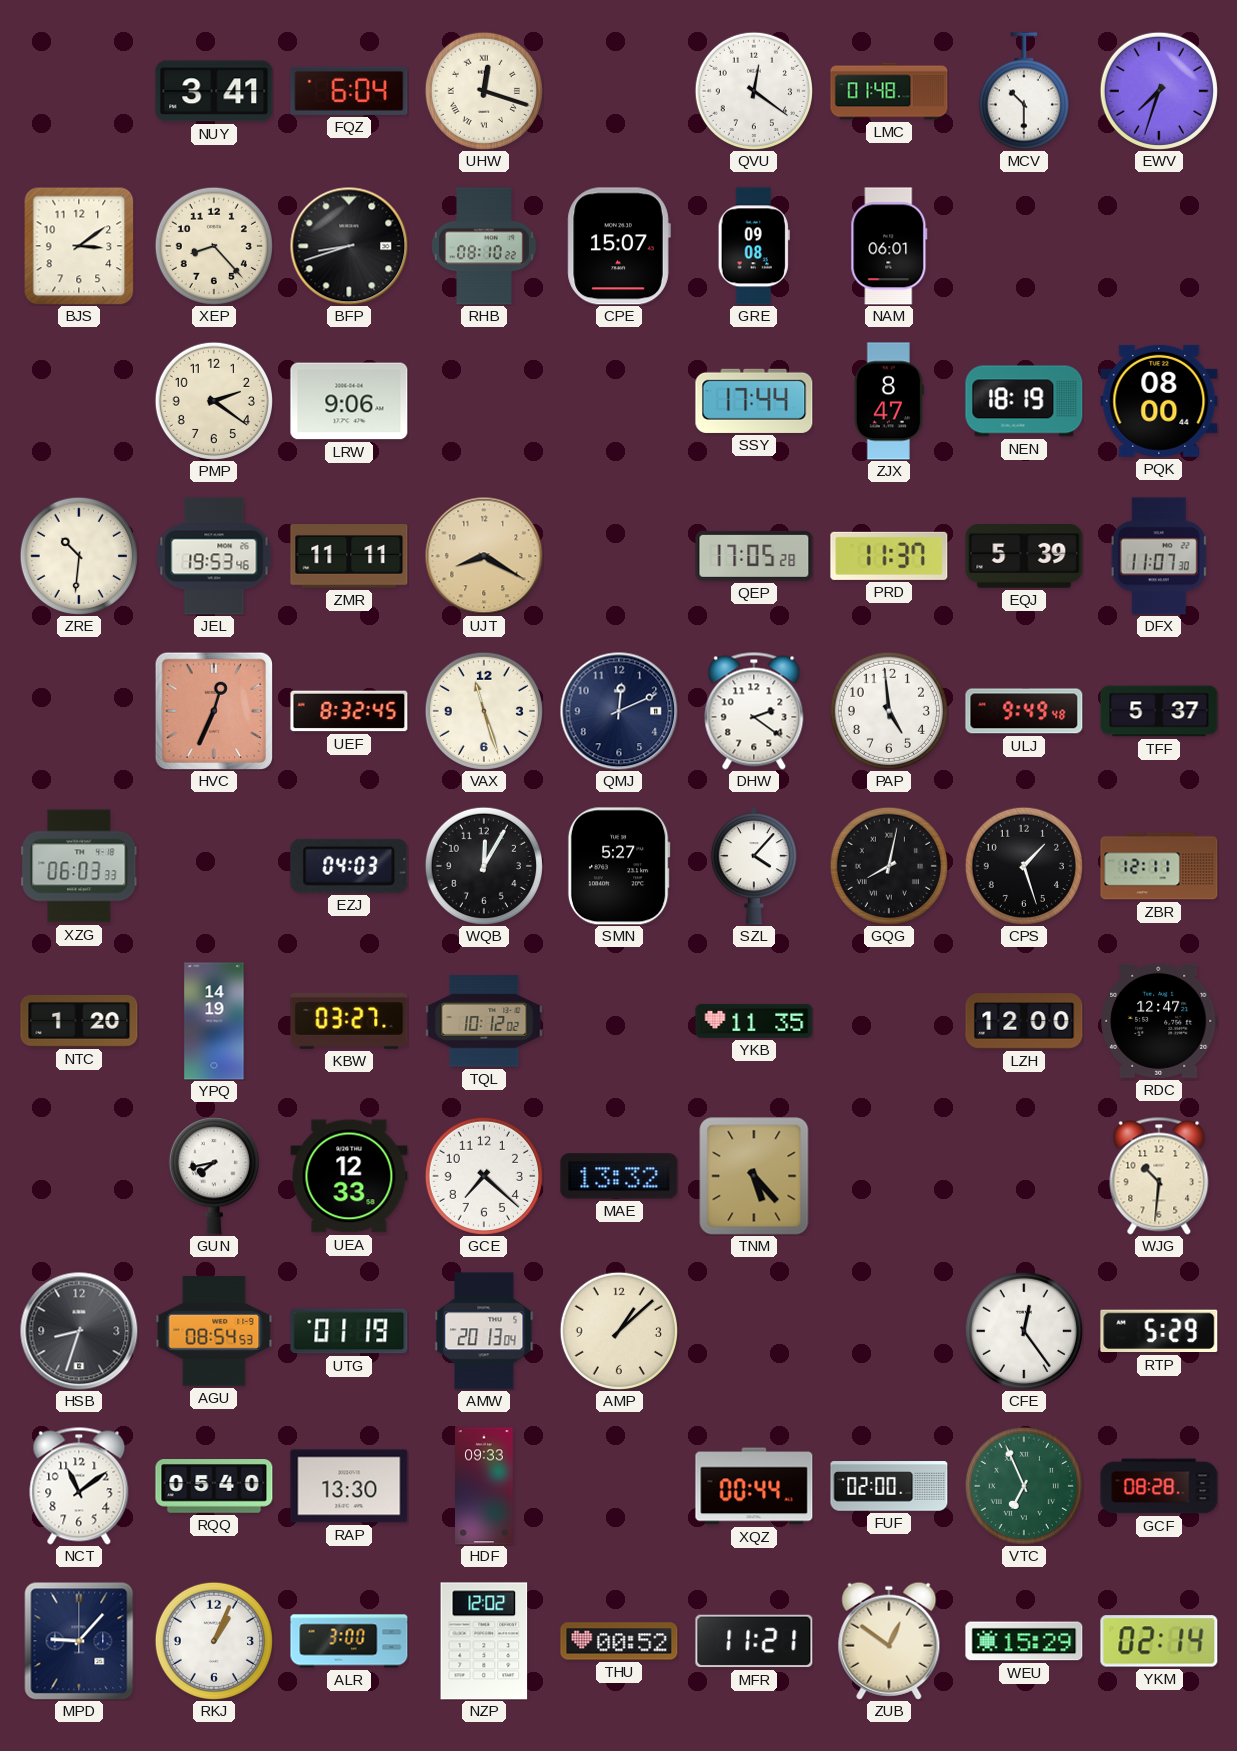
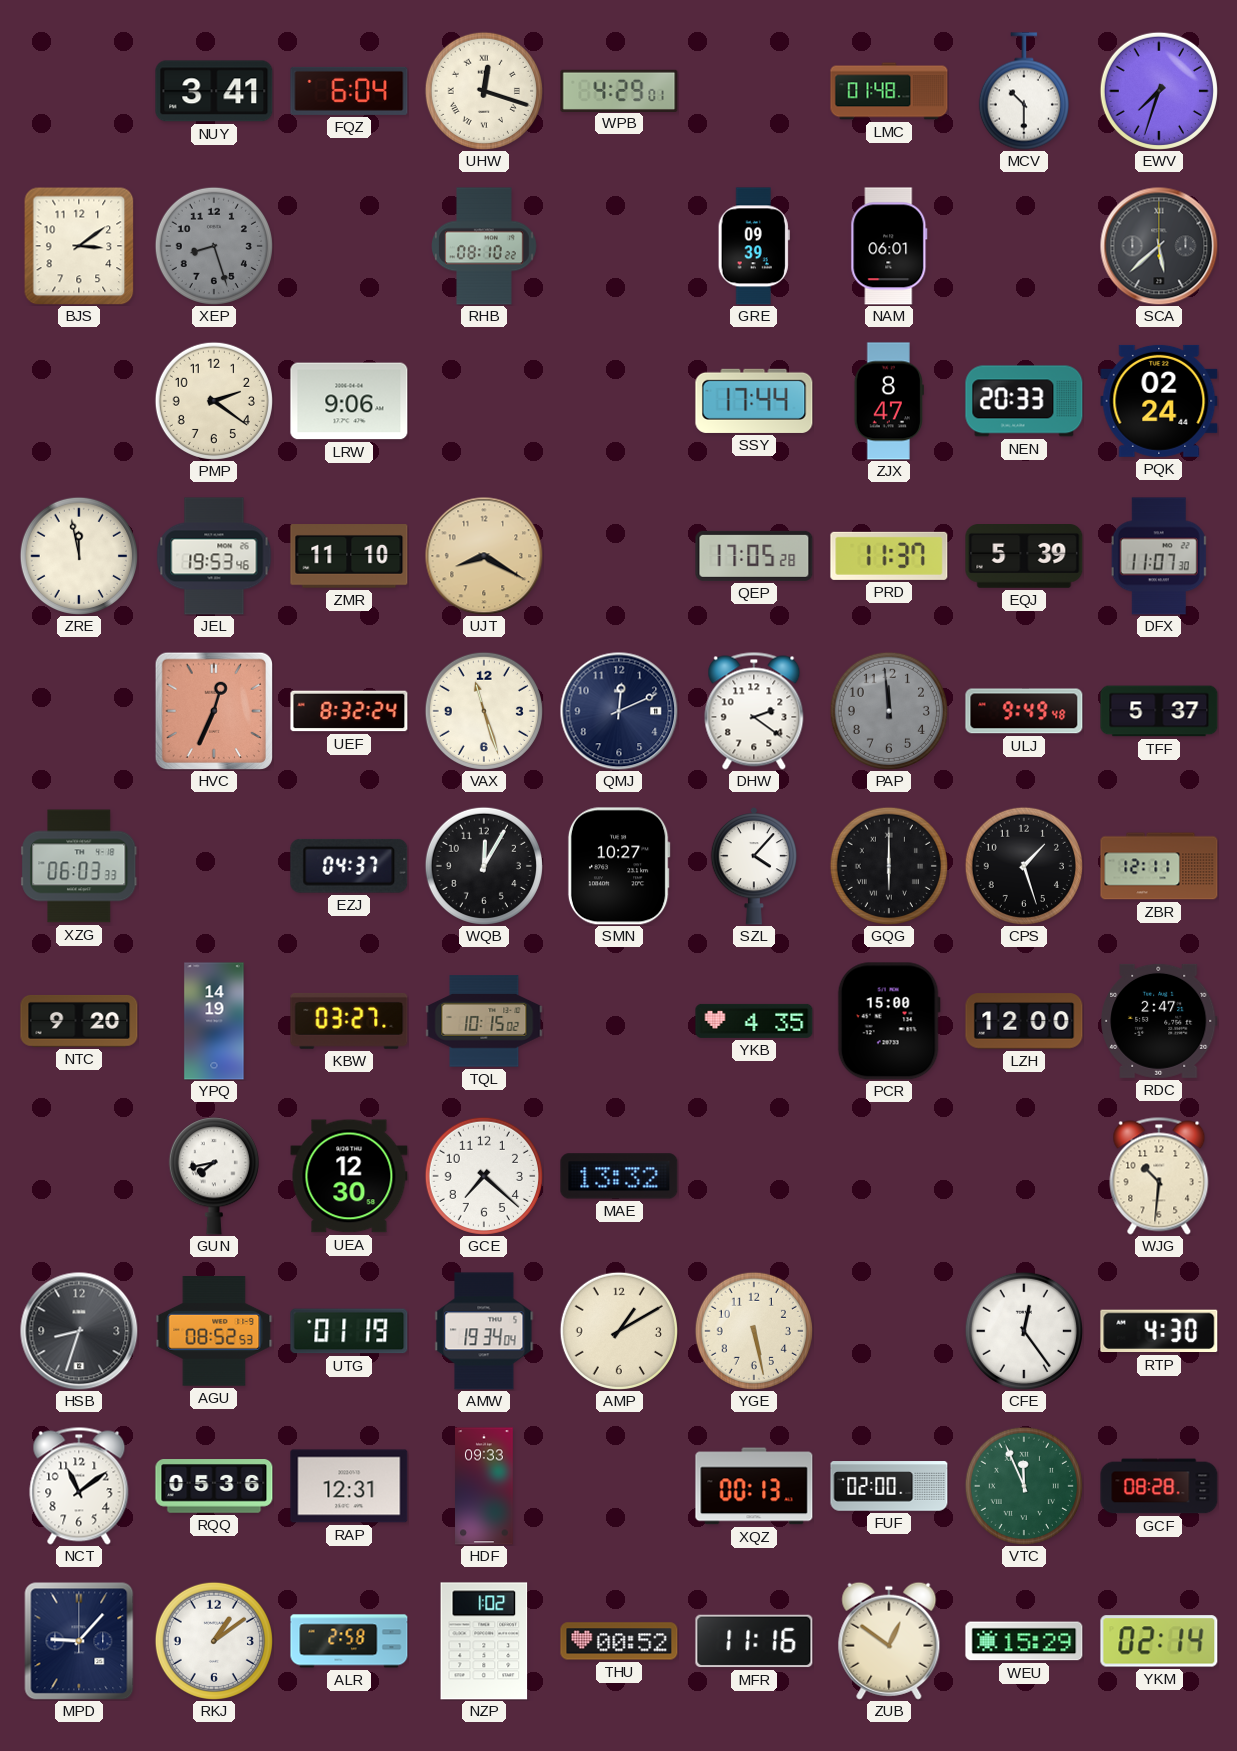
WPB: none -> 4:29
QVU: 12:21 -> none
XEP: 8:23 -> 8:27
XEP dial: cream -> grey
BFP: 8:42 -> none
CPE: 15:07 -> none
GRE: 09:08 -> 09:39
SCA: none -> 5:38
NEN: 18:19 -> 20:33
PQK: 08:00 -> 02:24
ZRE: 10:31 -> 11:58
ZMR: 11:11 -> 11:10
UEF: 8:32:45 -> 8:32:24
PAP: 4:59 -> 11:59
PAP dial: white -> grey
EZJ: 04:03 -> 04:37
SMN: 5:27 -> 10:27
GQG: 8:02 -> 6:00
NTC: 1:20 -> 9:20
TQL: 10:12 -> 10:15
YKB: 11:35 -> 4:35
PCR: none -> 15:00
RDC: 12:47 -> 2:47
UEA: 12:33 -> 12:30
TNM: 5:23 -> none
AGU: 08:54 -> 08:52
AMW: 20:13 -> 19:34
AMP: 1:08 -> 1:10
YGE: none -> 5:28
RTP: 5:29 -> 4:30
RQQ: 05:40 -> 05:36
RAP: 13:30 -> 12:31
XQZ: 00:44 -> 00:13
VTC: 6:56 -> 11:56
RKJ: 1:04 -> 1:09
ALR: 3:00 -> 2:58
NZP: 12:02 -> 1:02
MFR: 11:21 -> 11:16
